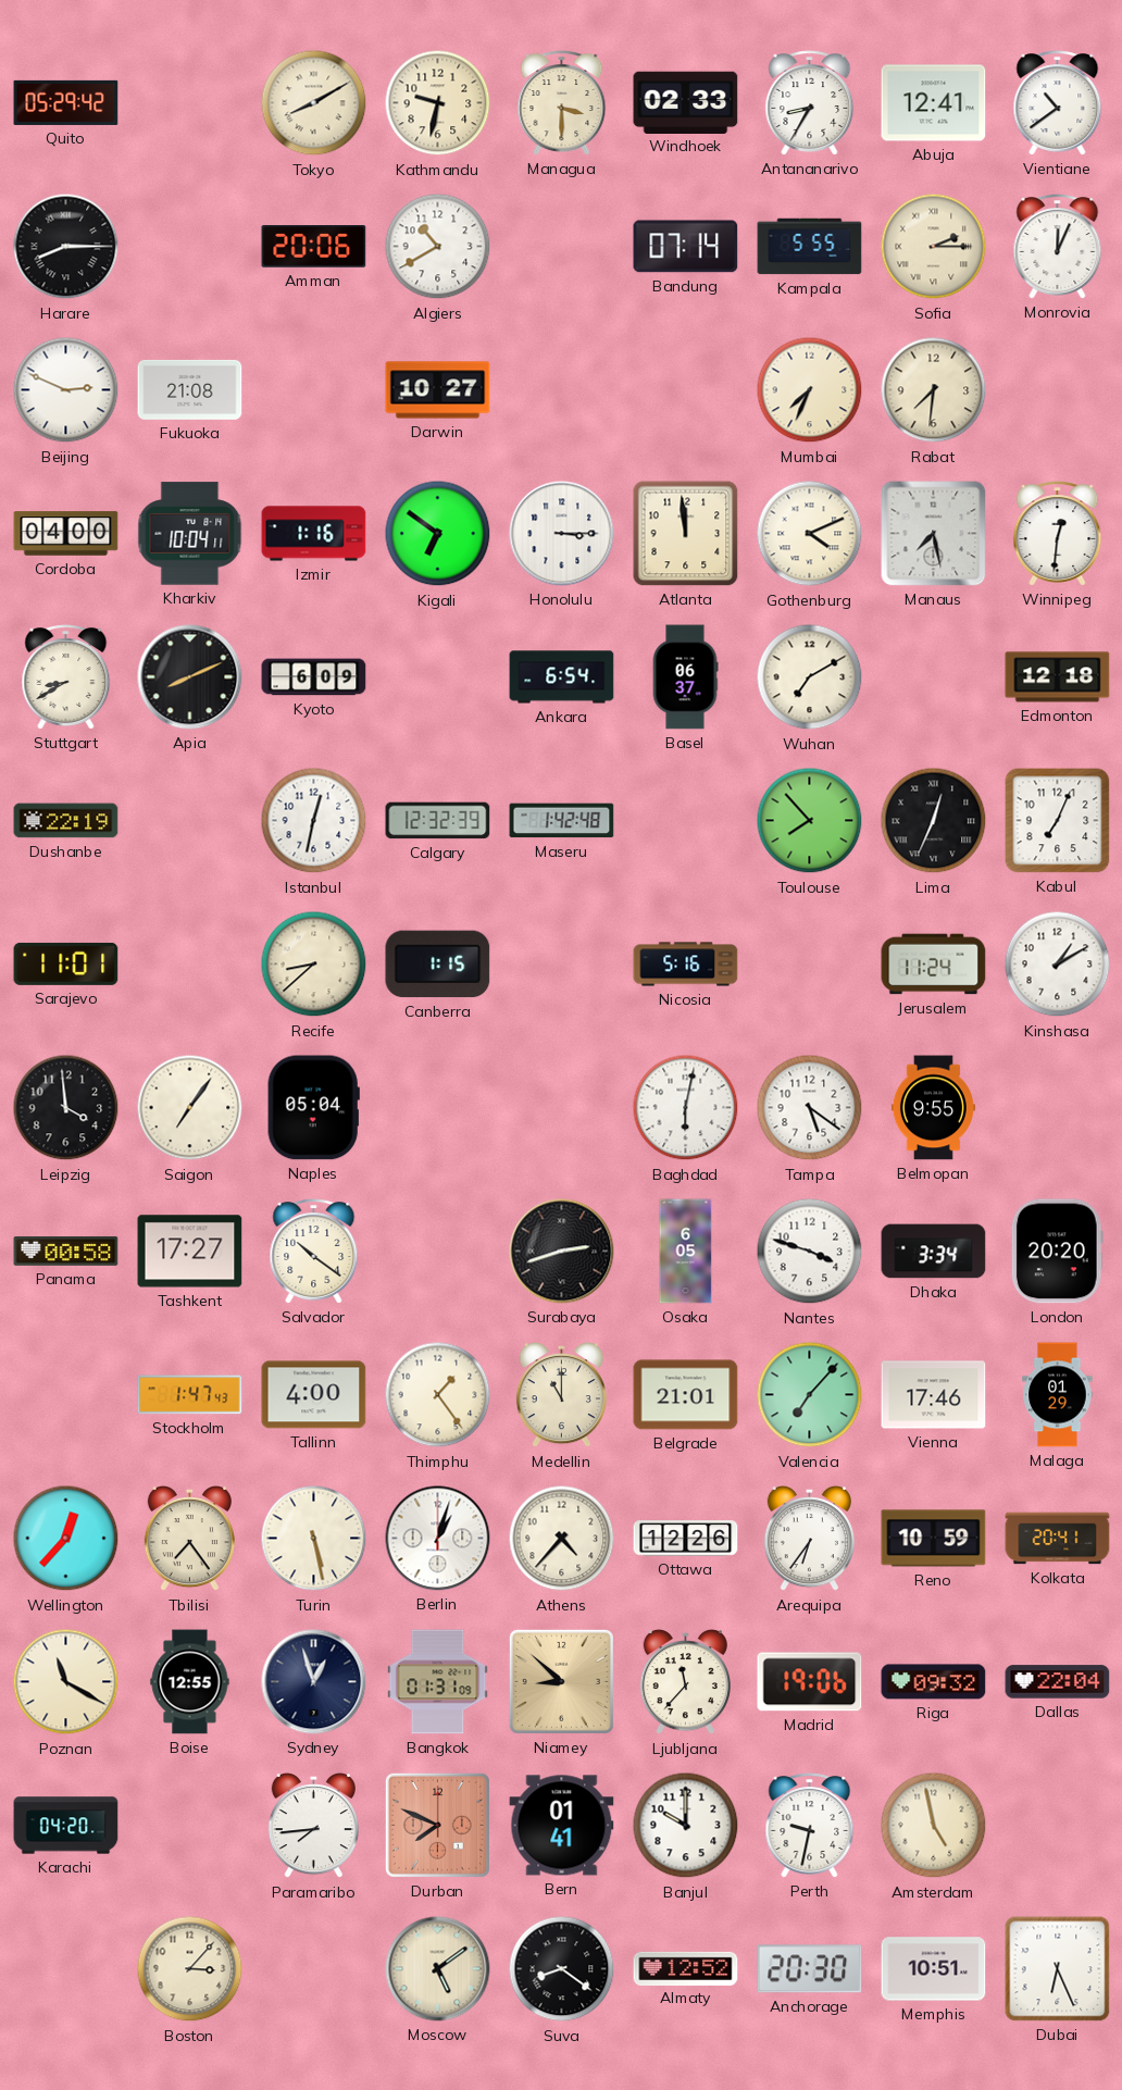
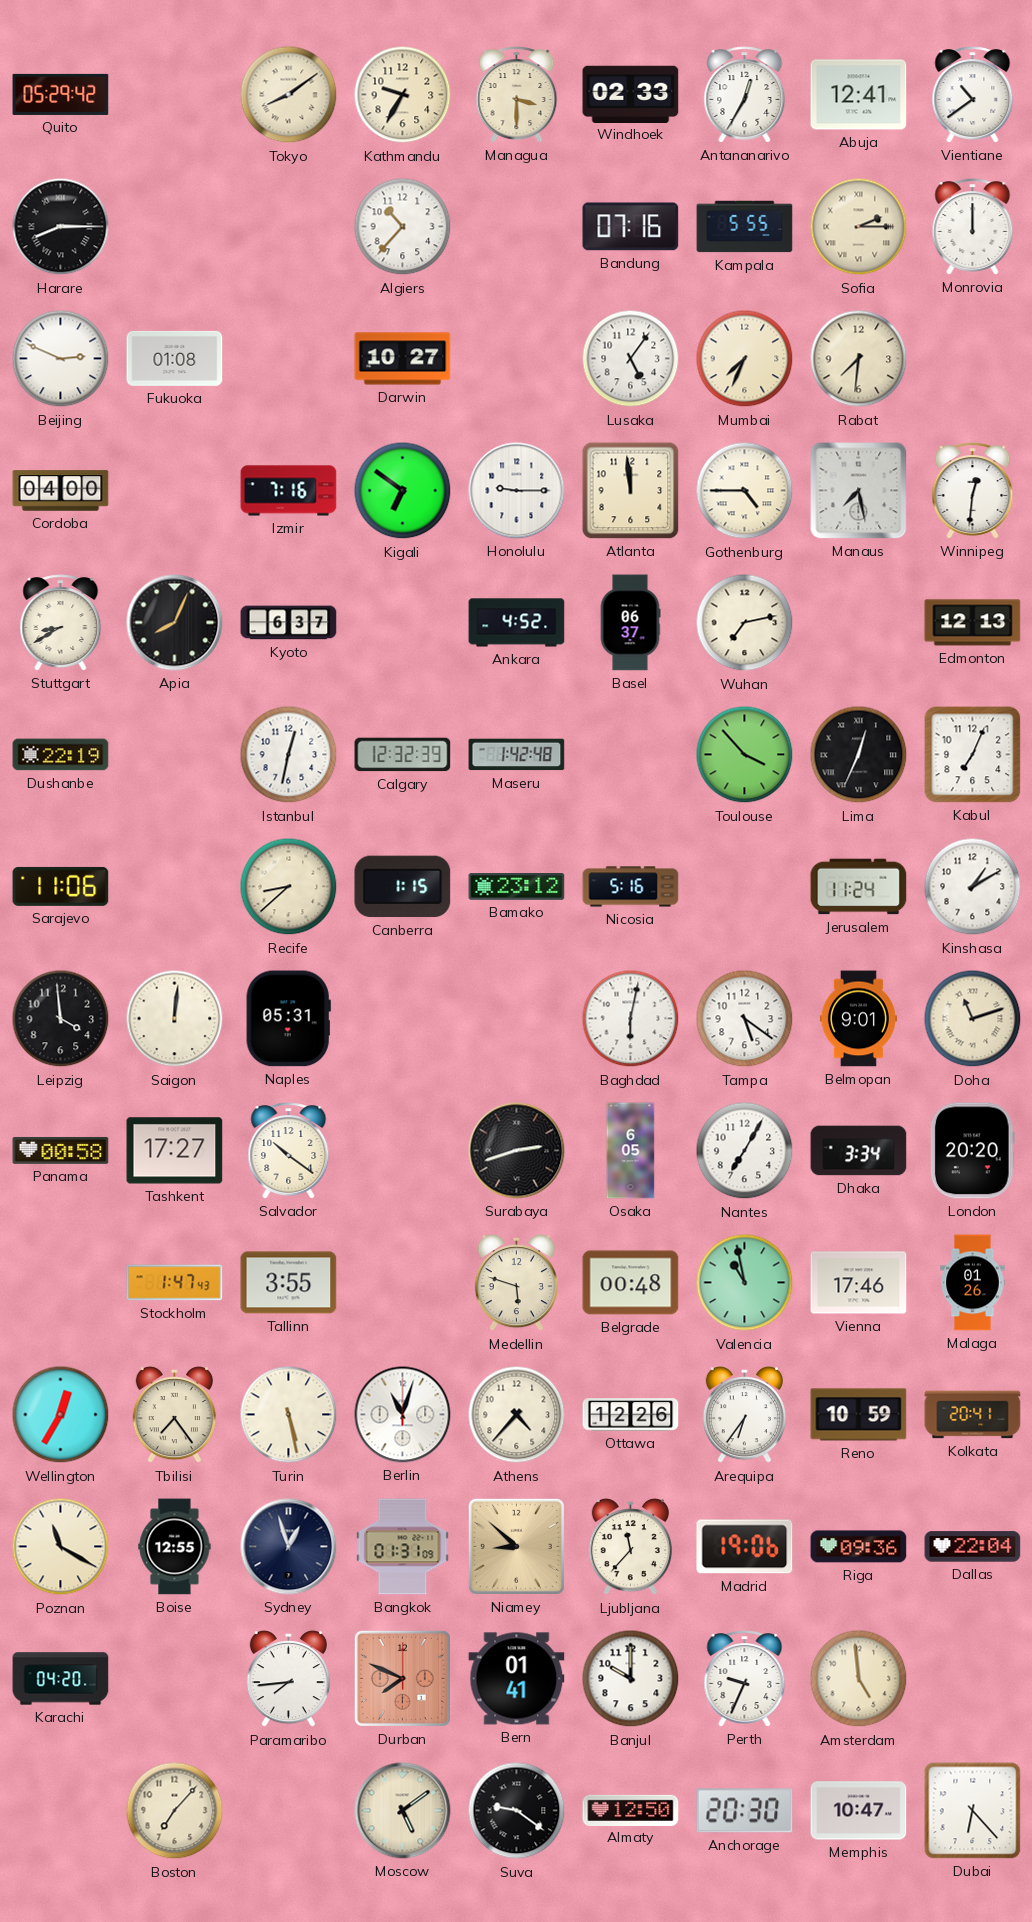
Tokyo: 8:10 -> 8:09
Kathmandu: 9:32 -> 9:35
Antananarivo: 8:35 -> 12:35
Amman: 20:06 -> none
Algiers: 10:40 -> 10:37
Bandung: 07:14 -> 07:16
Monrovia: 12:04 -> 12:00
Fukuoka: 21:08 -> 01:08
Lusaka: none -> 5:06
Kharkiv: 10:04 -> none
Izmir: 1:16 -> 7:16
Honolulu: 3:15 -> 9:15
Gothenburg: 4:11 -> 4:45
Apia: 8:11 -> 8:04
Kyoto: 6:09 -> 6:37
Ankara: 6:54 -> 4:52
Wuhan: 7:10 -> 7:13
Edmonton: 12:18 -> 12:13
Toulouse: 7:53 -> 3:53
Sarajevo: 11:01 -> 11:06
Bamako: none -> 23:12
Saigon: 7:06 -> 12:01
Naples: 05:04 -> 05:31
Belmopan: 9:55 -> 9:01
Doha: none -> 11:12
Nantes: 3:48 -> 7:05
Tallinn: 4:00 -> 3:55
Thimphu: 1:24 -> none
Medellin: 11:00 -> 5:48
Belgrade: 21:01 -> 00:48
Valencia: 7:07 -> 10:58
Malaga: 01:29 -> 01:26
Wellington: 12:37 -> 12:35
Berlin: 1:03 -> 11:03
Riga: 09:32 -> 09:36
Perth: 9:32 -> 9:34
Amsterdam: 4:58 -> 4:59
Boston: 3:07 -> 7:07
Suva: 8:21 -> 9:21
Almaty: 12:52 -> 12:50
Memphis: 10:51 -> 10:47
Dubai: 6:26 -> 6:23
